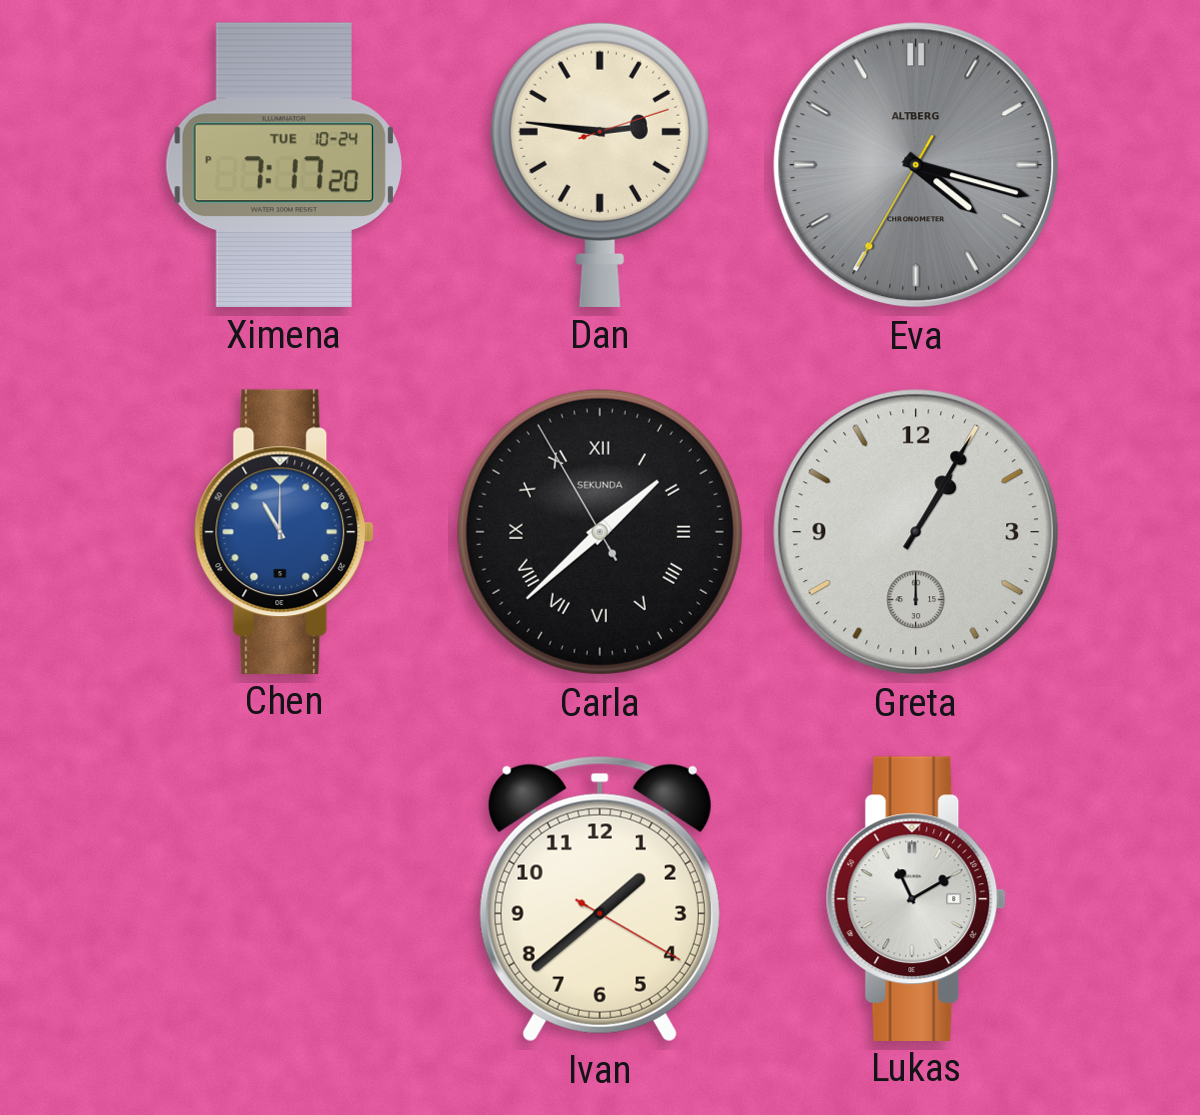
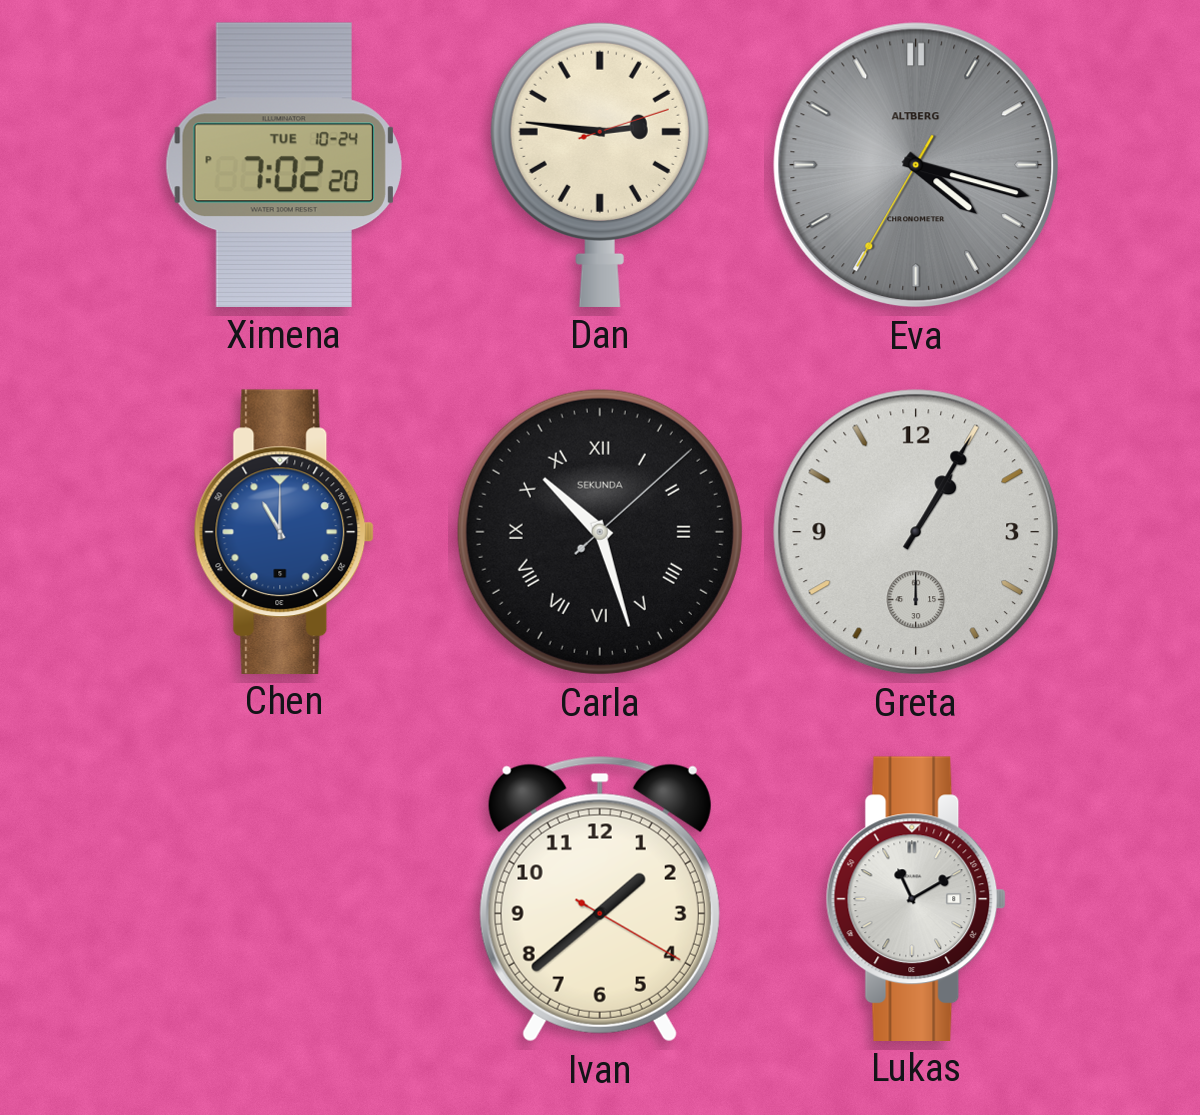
Ximena: 7:17 -> 7:02
Carla: 1:37 -> 10:27
